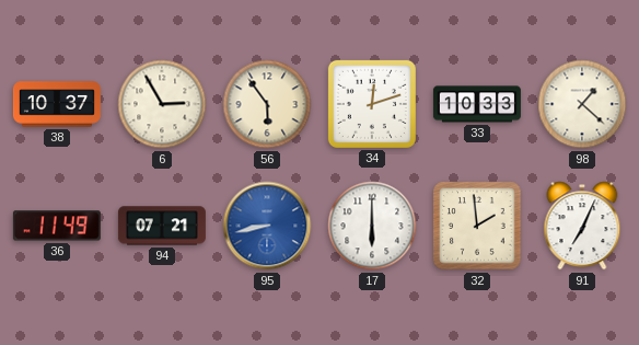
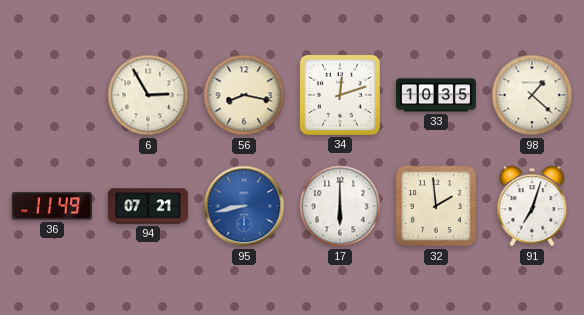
38: 10:37 -> none
56: 5:54 -> 8:17
33: 10:33 -> 10:35
91: 7:04 -> 7:03
